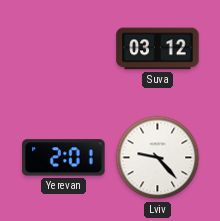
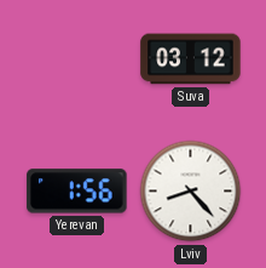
Yerevan: 2:01 -> 1:56
Lviv: 9:23 -> 8:23
